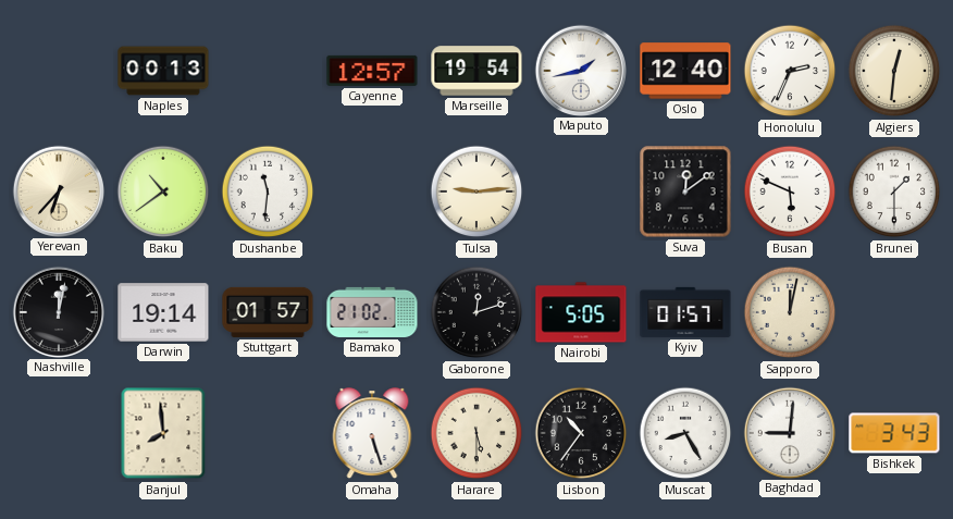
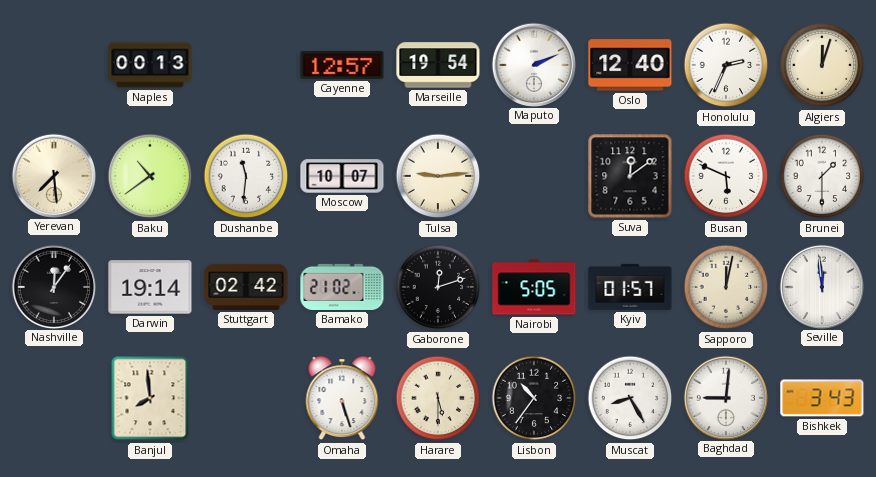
Maputo: 1:43 -> 2:11
Algiers: 12:31 -> 12:03
Yerevan: 6:37 -> 7:29
Moscow: none -> 10:07
Nashville: 12:02 -> 12:06
Stuttgart: 01:57 -> 02:42
Seville: none -> 11:59
